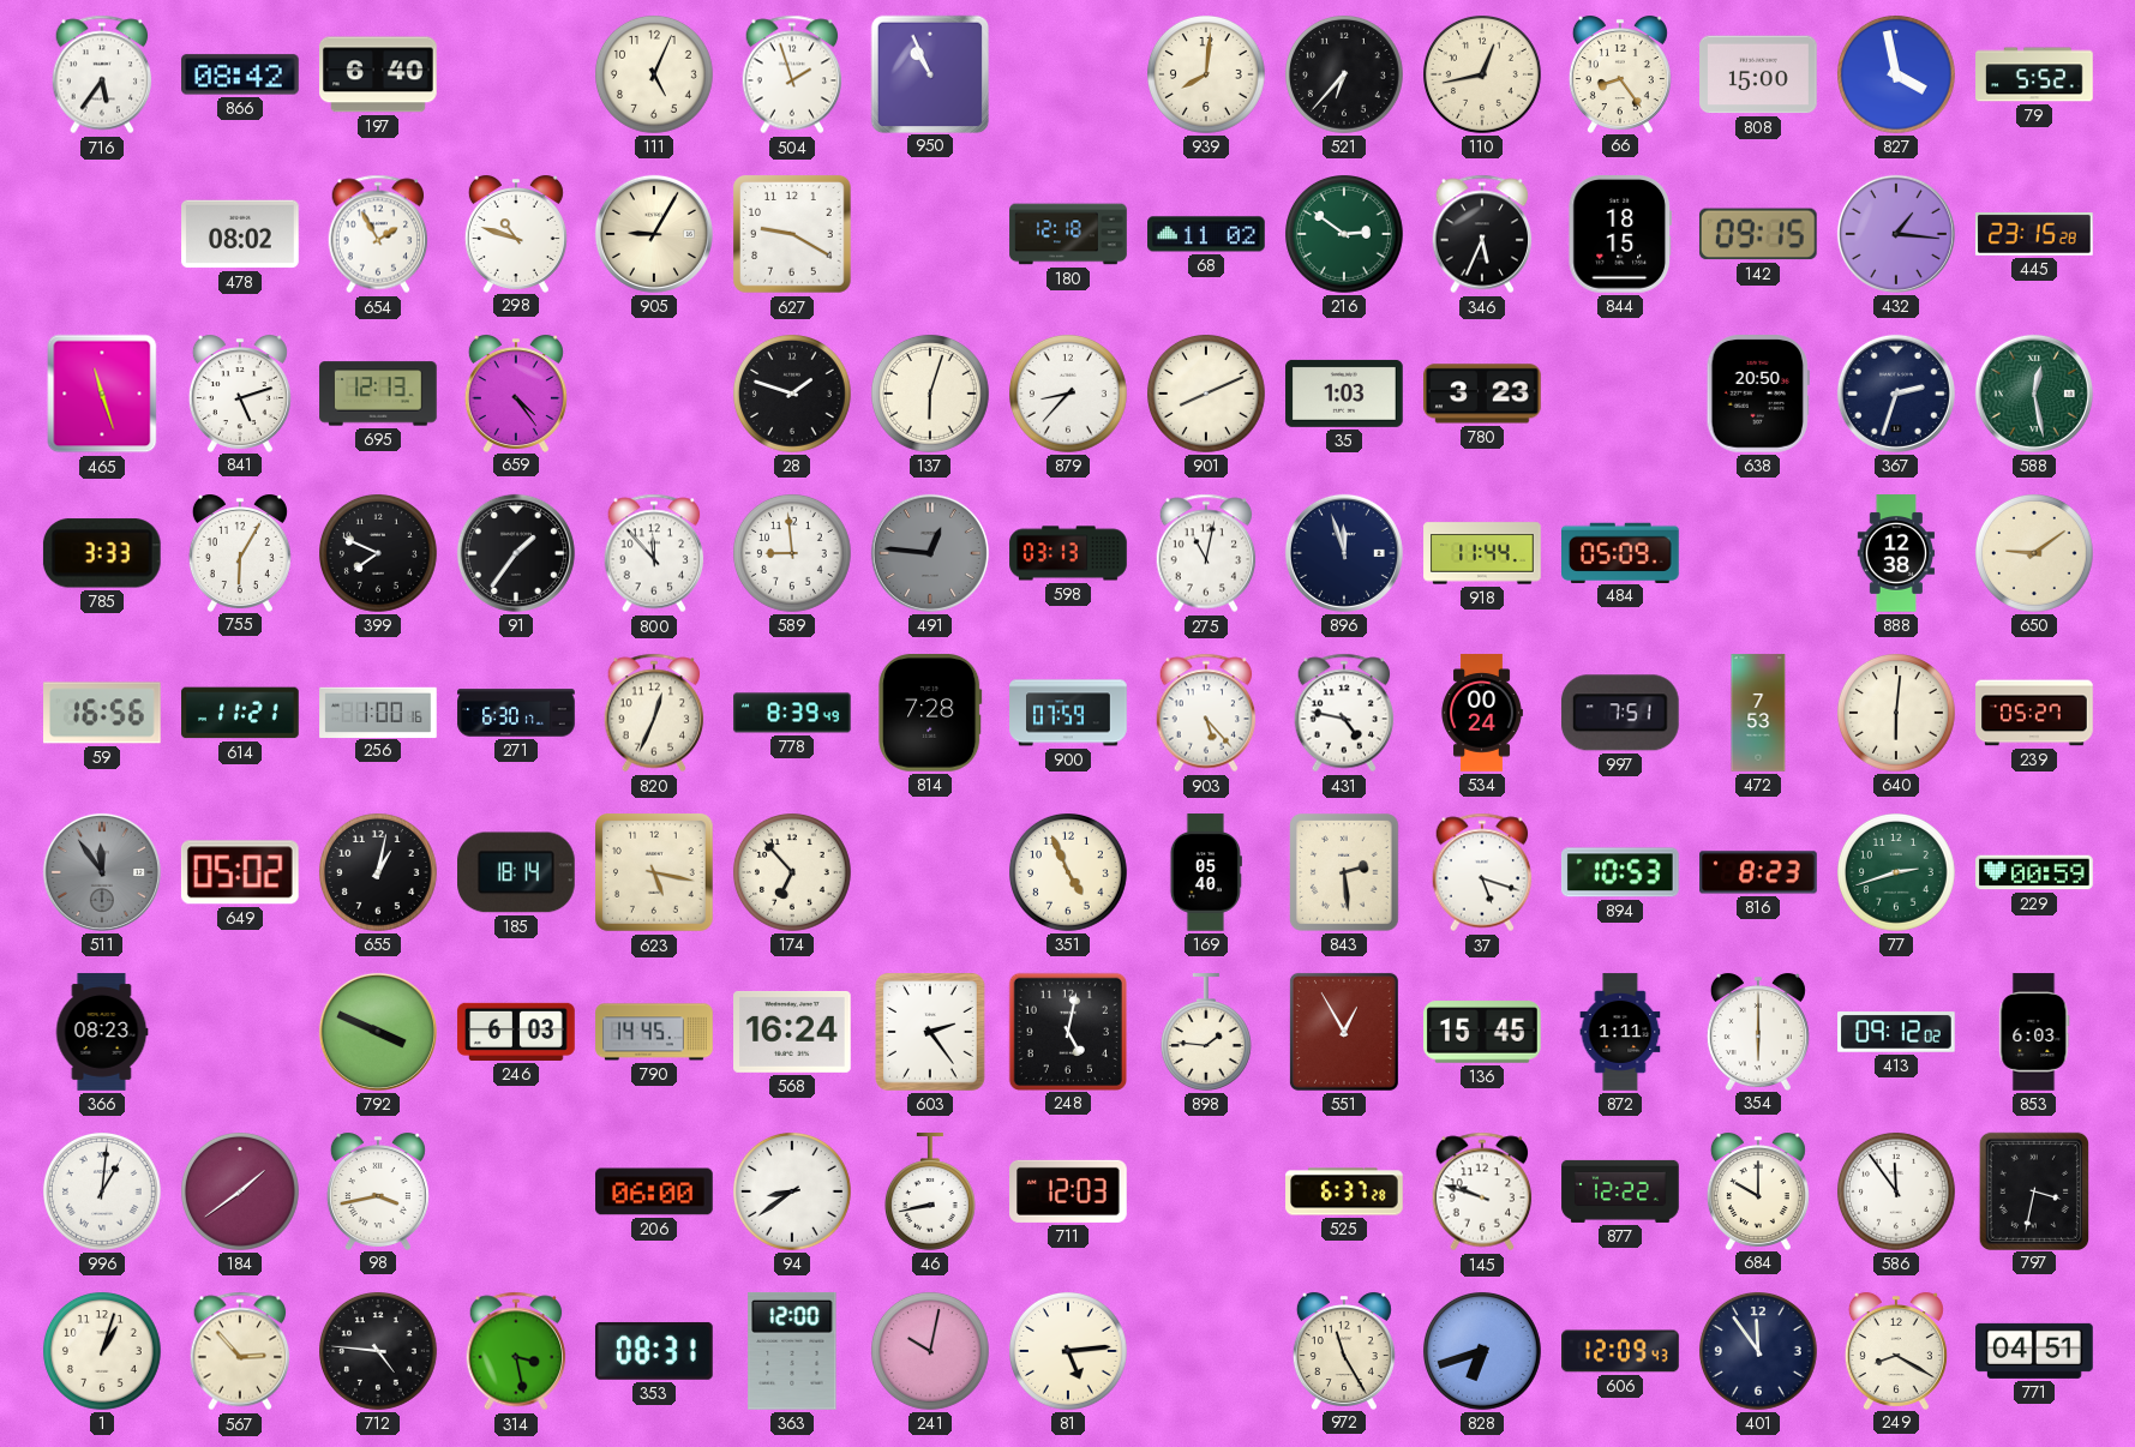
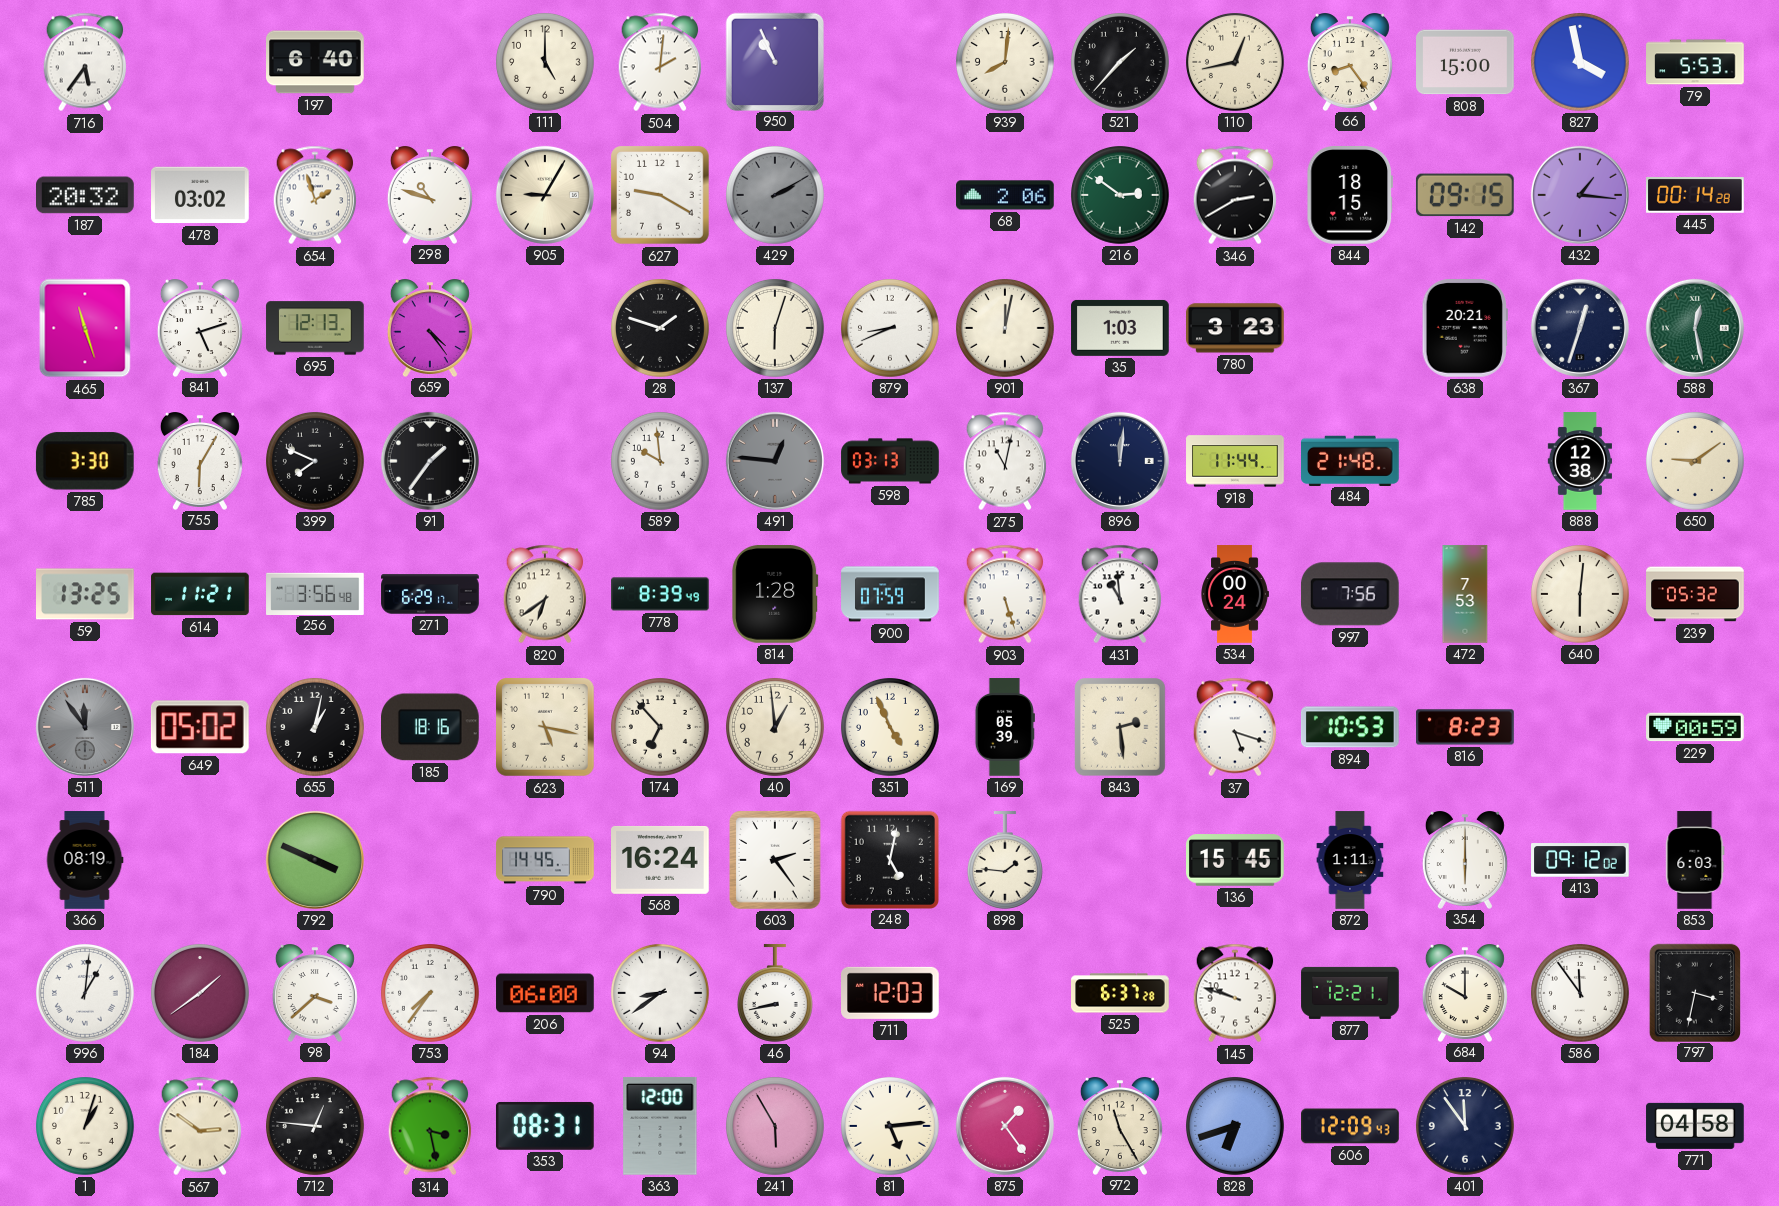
866: 08:42 -> none
111: 5:04 -> 5:00
504: 1:57 -> 2:01
521: 6:37 -> 1:37
79: 5:52 -> 5:53
187: none -> 20:32
478: 08:02 -> 03:02
654: 1:55 -> 1:57
429: none -> 2:10
180: 12:18 -> none
68: 11:02 -> 2:06
346: 5:34 -> 2:40
445: 23:15 -> 00:14
879: 8:37 -> 8:41
901: 8:11 -> 12:02
638: 20:50 -> 20:21
367: 2:33 -> 12:33
785: 3:33 -> 3:30
800: 11:53 -> none
589: 8:59 -> 9:59
896: 11:57 -> 12:01
484: 05:09 -> 21:48
59: 16:56 -> 13:25
256: 1:00 -> 3:56
271: 6:30 -> 6:29
820: 12:34 -> 6:39
814: 7:28 -> 1:28
903: 5:23 -> 5:27
431: 4:47 -> 10:59
997: 7:51 -> 7:56
239: 05:27 -> 05:32
185: 18:14 -> 18:16
40: none -> 12:59
169: 05:40 -> 05:39
77: 2:42 -> none
366: 08:23 -> 08:19
246: 6:03 -> none
551: 12:55 -> none
98: 3:43 -> 3:38
753: none -> 7:36
877: 12:22 -> 12:21
567: 2:53 -> 2:51
712: 4:46 -> 12:46
241: 10:02 -> 5:55
875: none -> 1:24
249: 8:20 -> none
771: 04:51 -> 04:58
